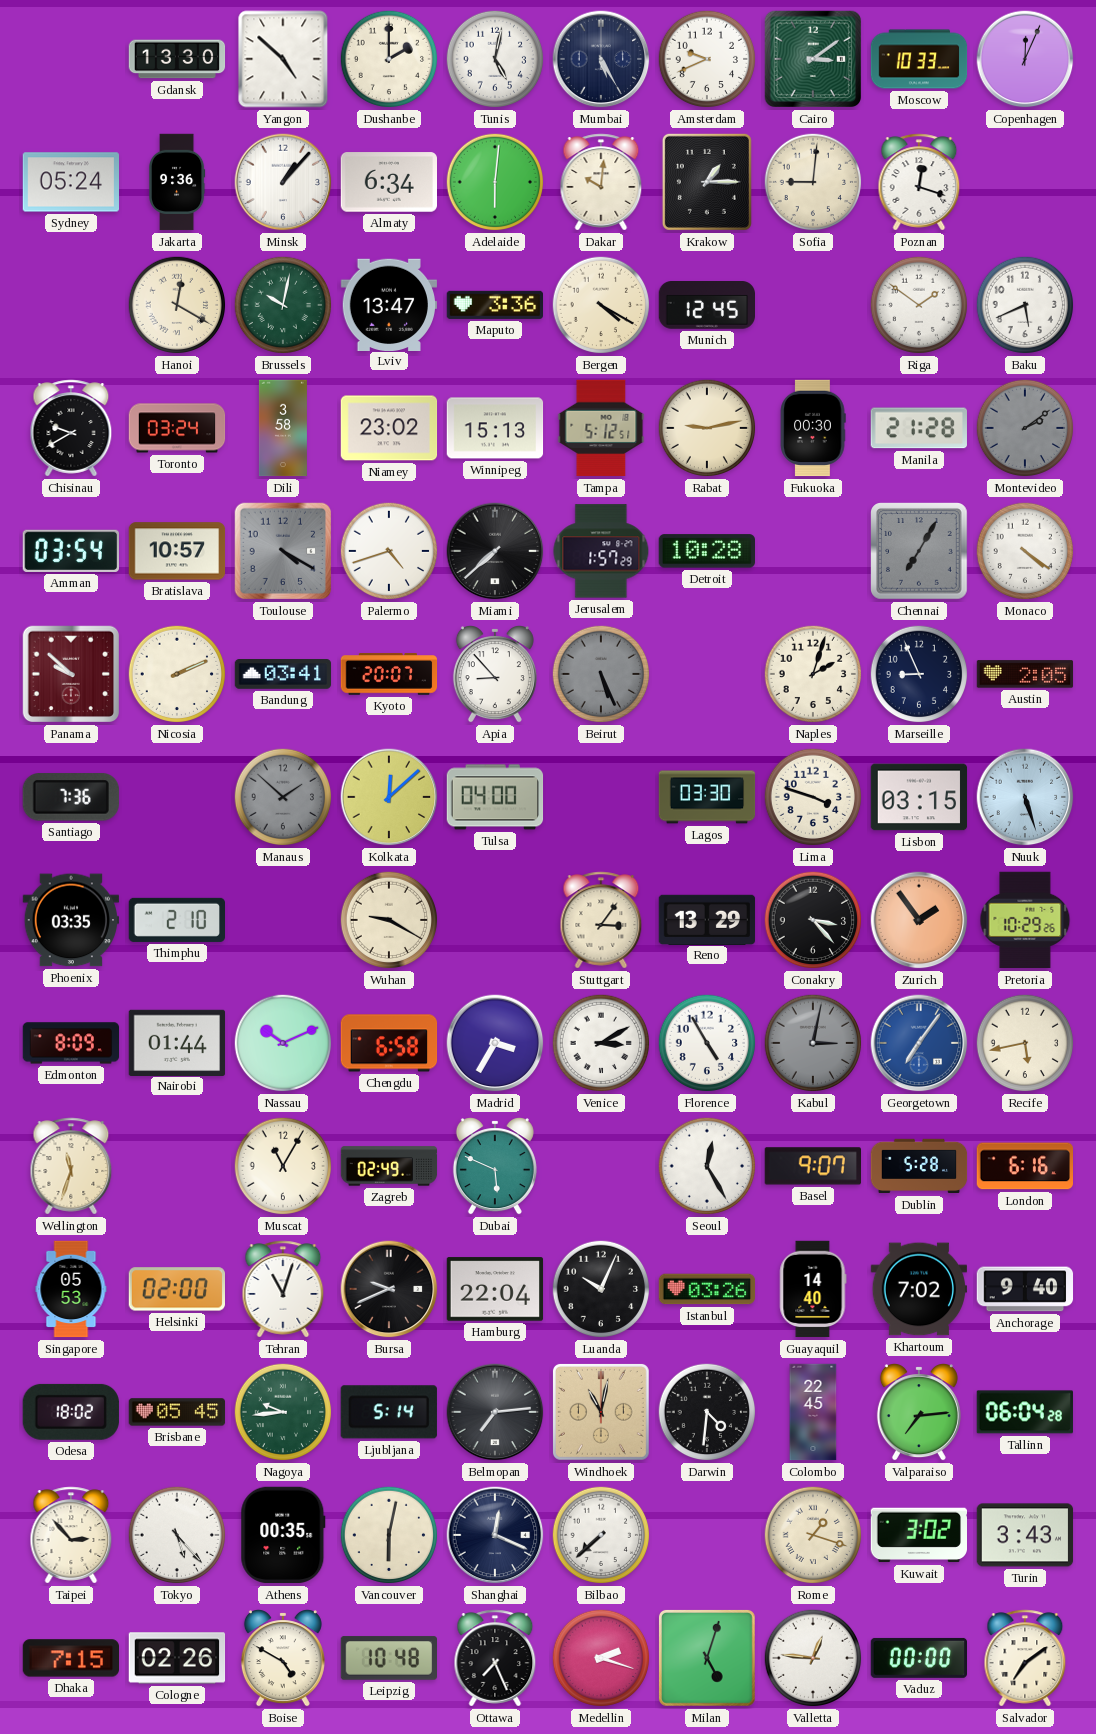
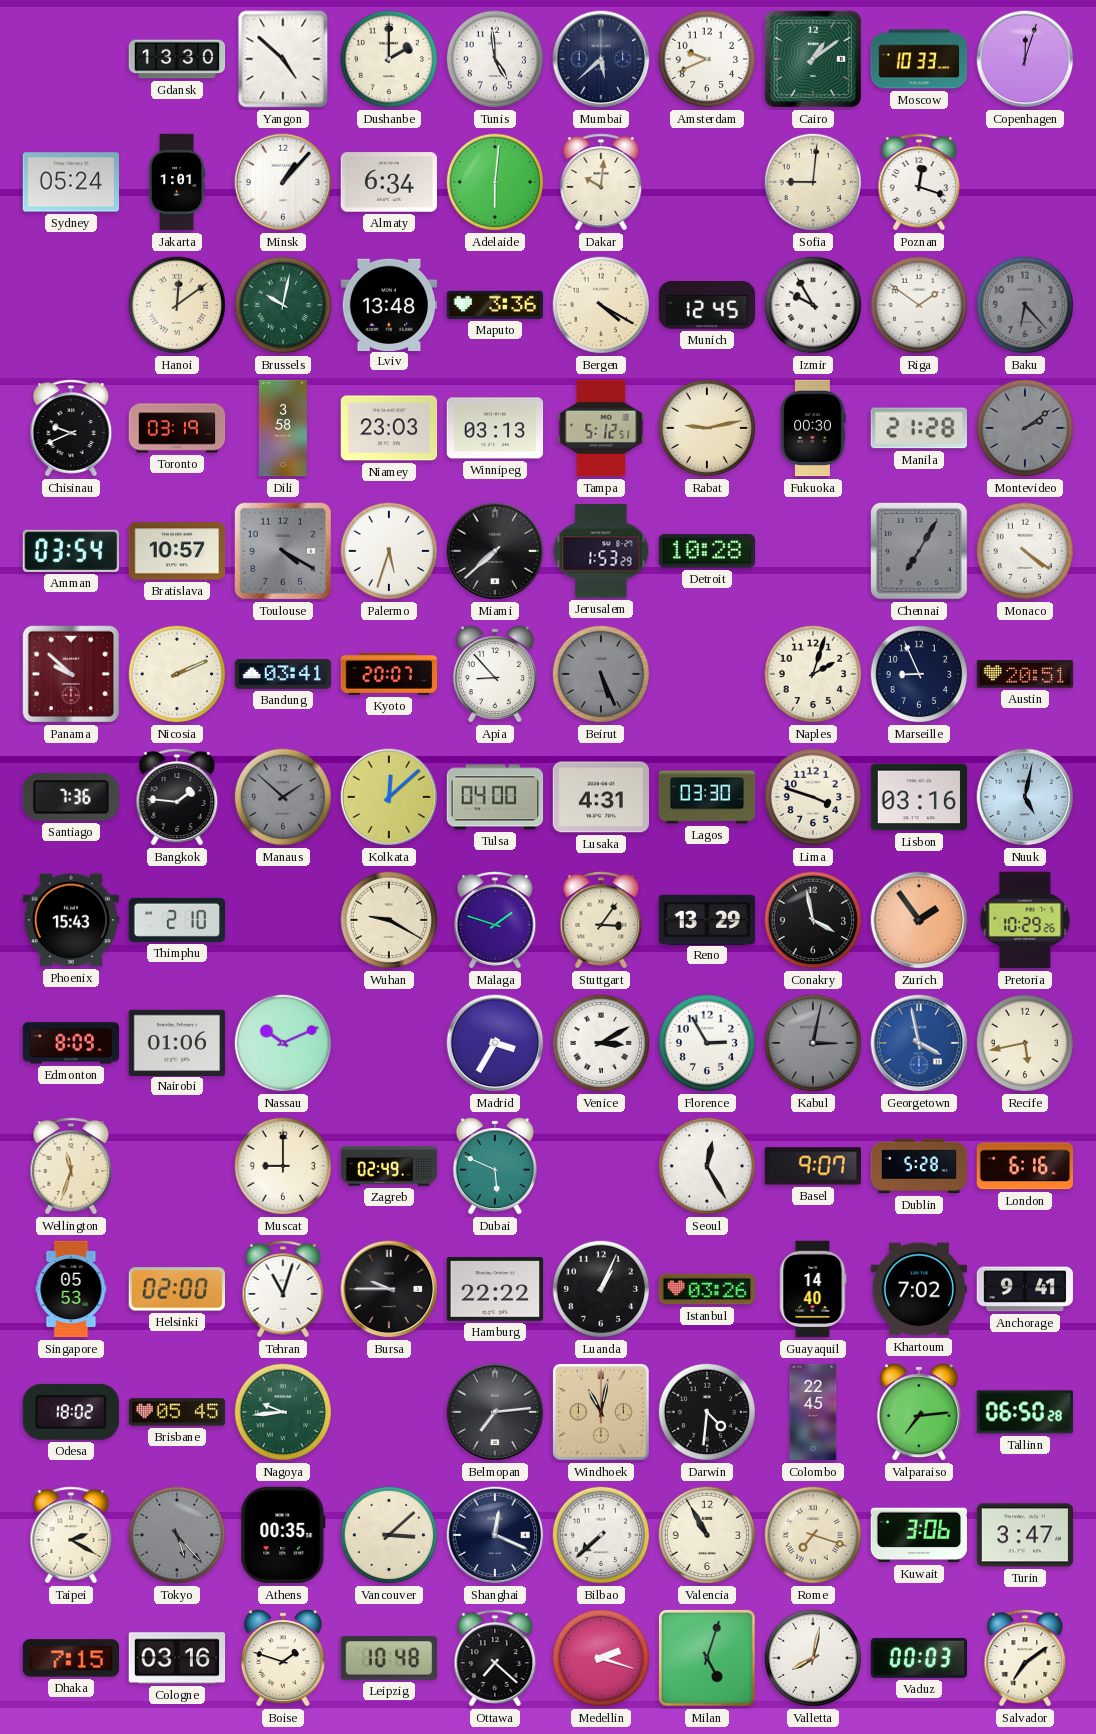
Tunis: 5:02 -> 4:59
Mumbai: 5:25 -> 5:38
Cairo: 3:09 -> 1:09
Copenhagen: 12:04 -> 12:03
Jakarta: 9:36 -> 1:01
Krakow: 1:15 -> none
Hanoi: 12:20 -> 12:09
Lviv: 13:47 -> 13:48
Izmir: none -> 9:55
Baku: 5:41 -> 6:23
Baku dial: white -> grey
Chisinau: 9:40 -> 9:41
Toronto: 03:24 -> 03:19
Niamey: 23:02 -> 23:03
Winnipeg: 15:13 -> 03:13
Palermo: 4:42 -> 5:33
Jerusalem: 1:57 -> 1:53
Austin: 2:05 -> 20:51
Bangkok: none -> 1:46
Lusaka: none -> 4:31
Lisbon: 03:15 -> 03:16
Nuuk: 5:27 -> 5:02
Phoenix: 03:35 -> 15:43
Malaga: none -> 1:48
Conakry: 3:23 -> 3:58
Nairobi: 01:44 -> 01:06
Chengdu: 6:58 -> none
Florence: 4:55 -> 2:55
Georgetown: 7:06 -> 3:58
Muscat: 11:05 -> 9:00
Bursa: 9:41 -> 9:45
Hamburg: 22:04 -> 22:22
Luanda: 10:04 -> 1:04
Anchorage: 9:40 -> 9:41
Ljubljana: 5:14 -> none
Tallinn: 06:04 -> 06:50
Taipei: 2:53 -> 2:20
Tokyo dial: white -> grey
Vancouver: 6:02 -> 3:08
Valencia: none -> 10:55
Rome: 1:18 -> 7:18
Kuwait: 3:02 -> 3:06
Turin: 3:43 -> 3:47
Cologne: 02:26 -> 03:16
Boise: 4:50 -> 1:48
Ottawa: 7:26 -> 7:22
Valletta: 12:46 -> 8:02
Vaduz: 00:00 -> 00:03
